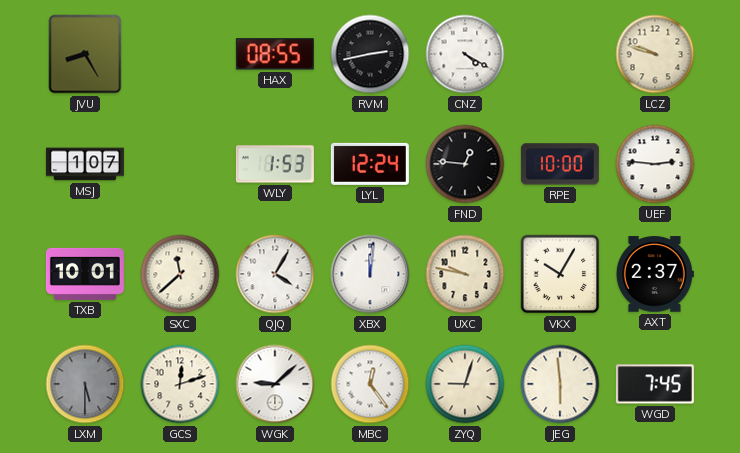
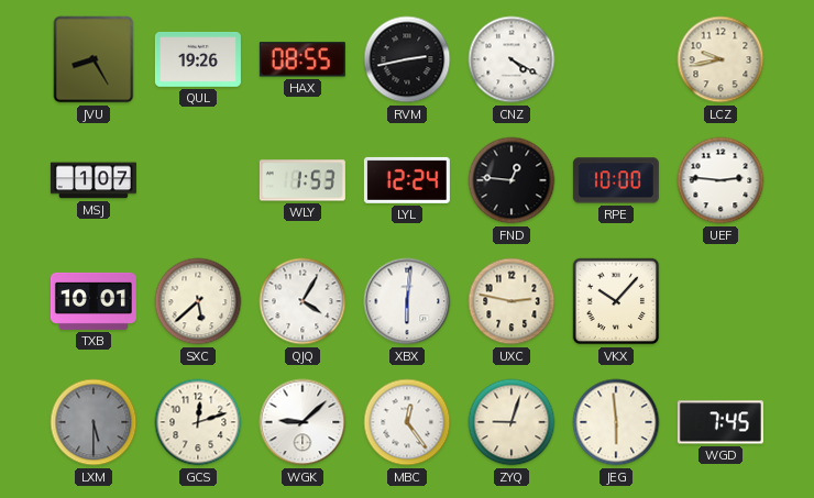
QUL: none -> 19:26
LCZ: 9:48 -> 9:43
SXC: 11:38 -> 5:38
XBX: 12:01 -> 6:01
UXC: 9:47 -> 2:47
VKX: 10:05 -> 10:07
AXT: 2:37 -> none
